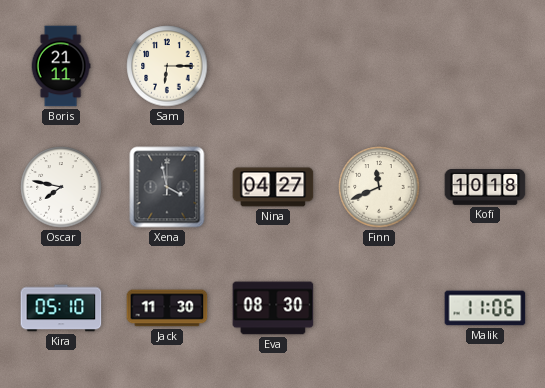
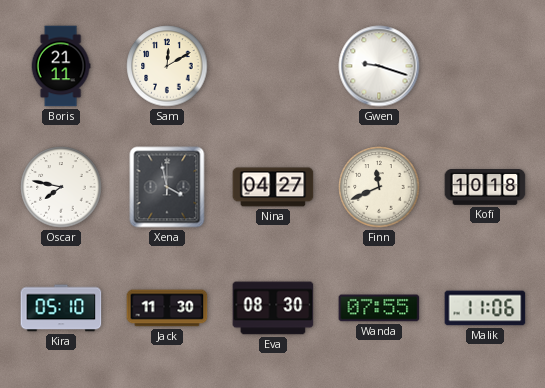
Sam: 6:15 -> 12:10
Gwen: none -> 9:18
Wanda: none -> 07:55
